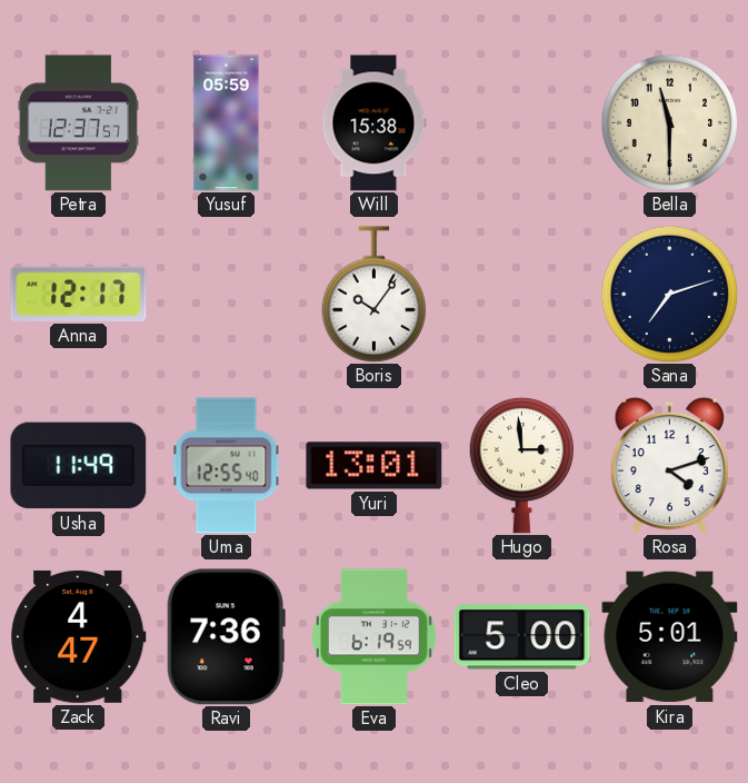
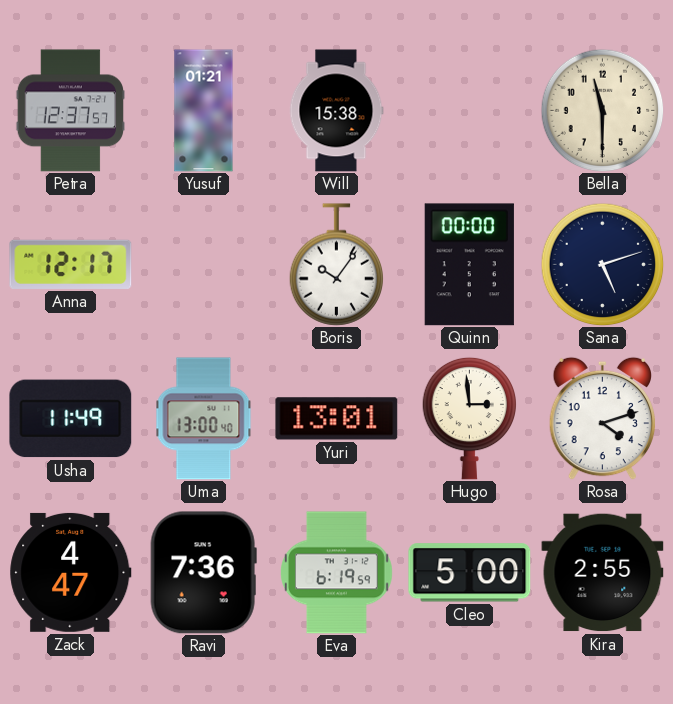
Yusuf: 05:59 -> 01:21
Quinn: none -> 00:00
Sana: 7:12 -> 5:12
Uma: 12:55 -> 13:00
Kira: 5:01 -> 2:55
